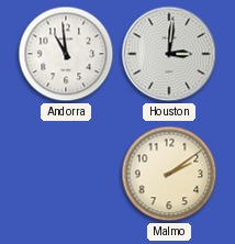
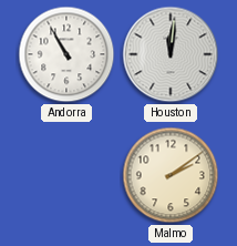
Andorra: 10:59 -> 10:55
Houston: 3:01 -> 12:01
